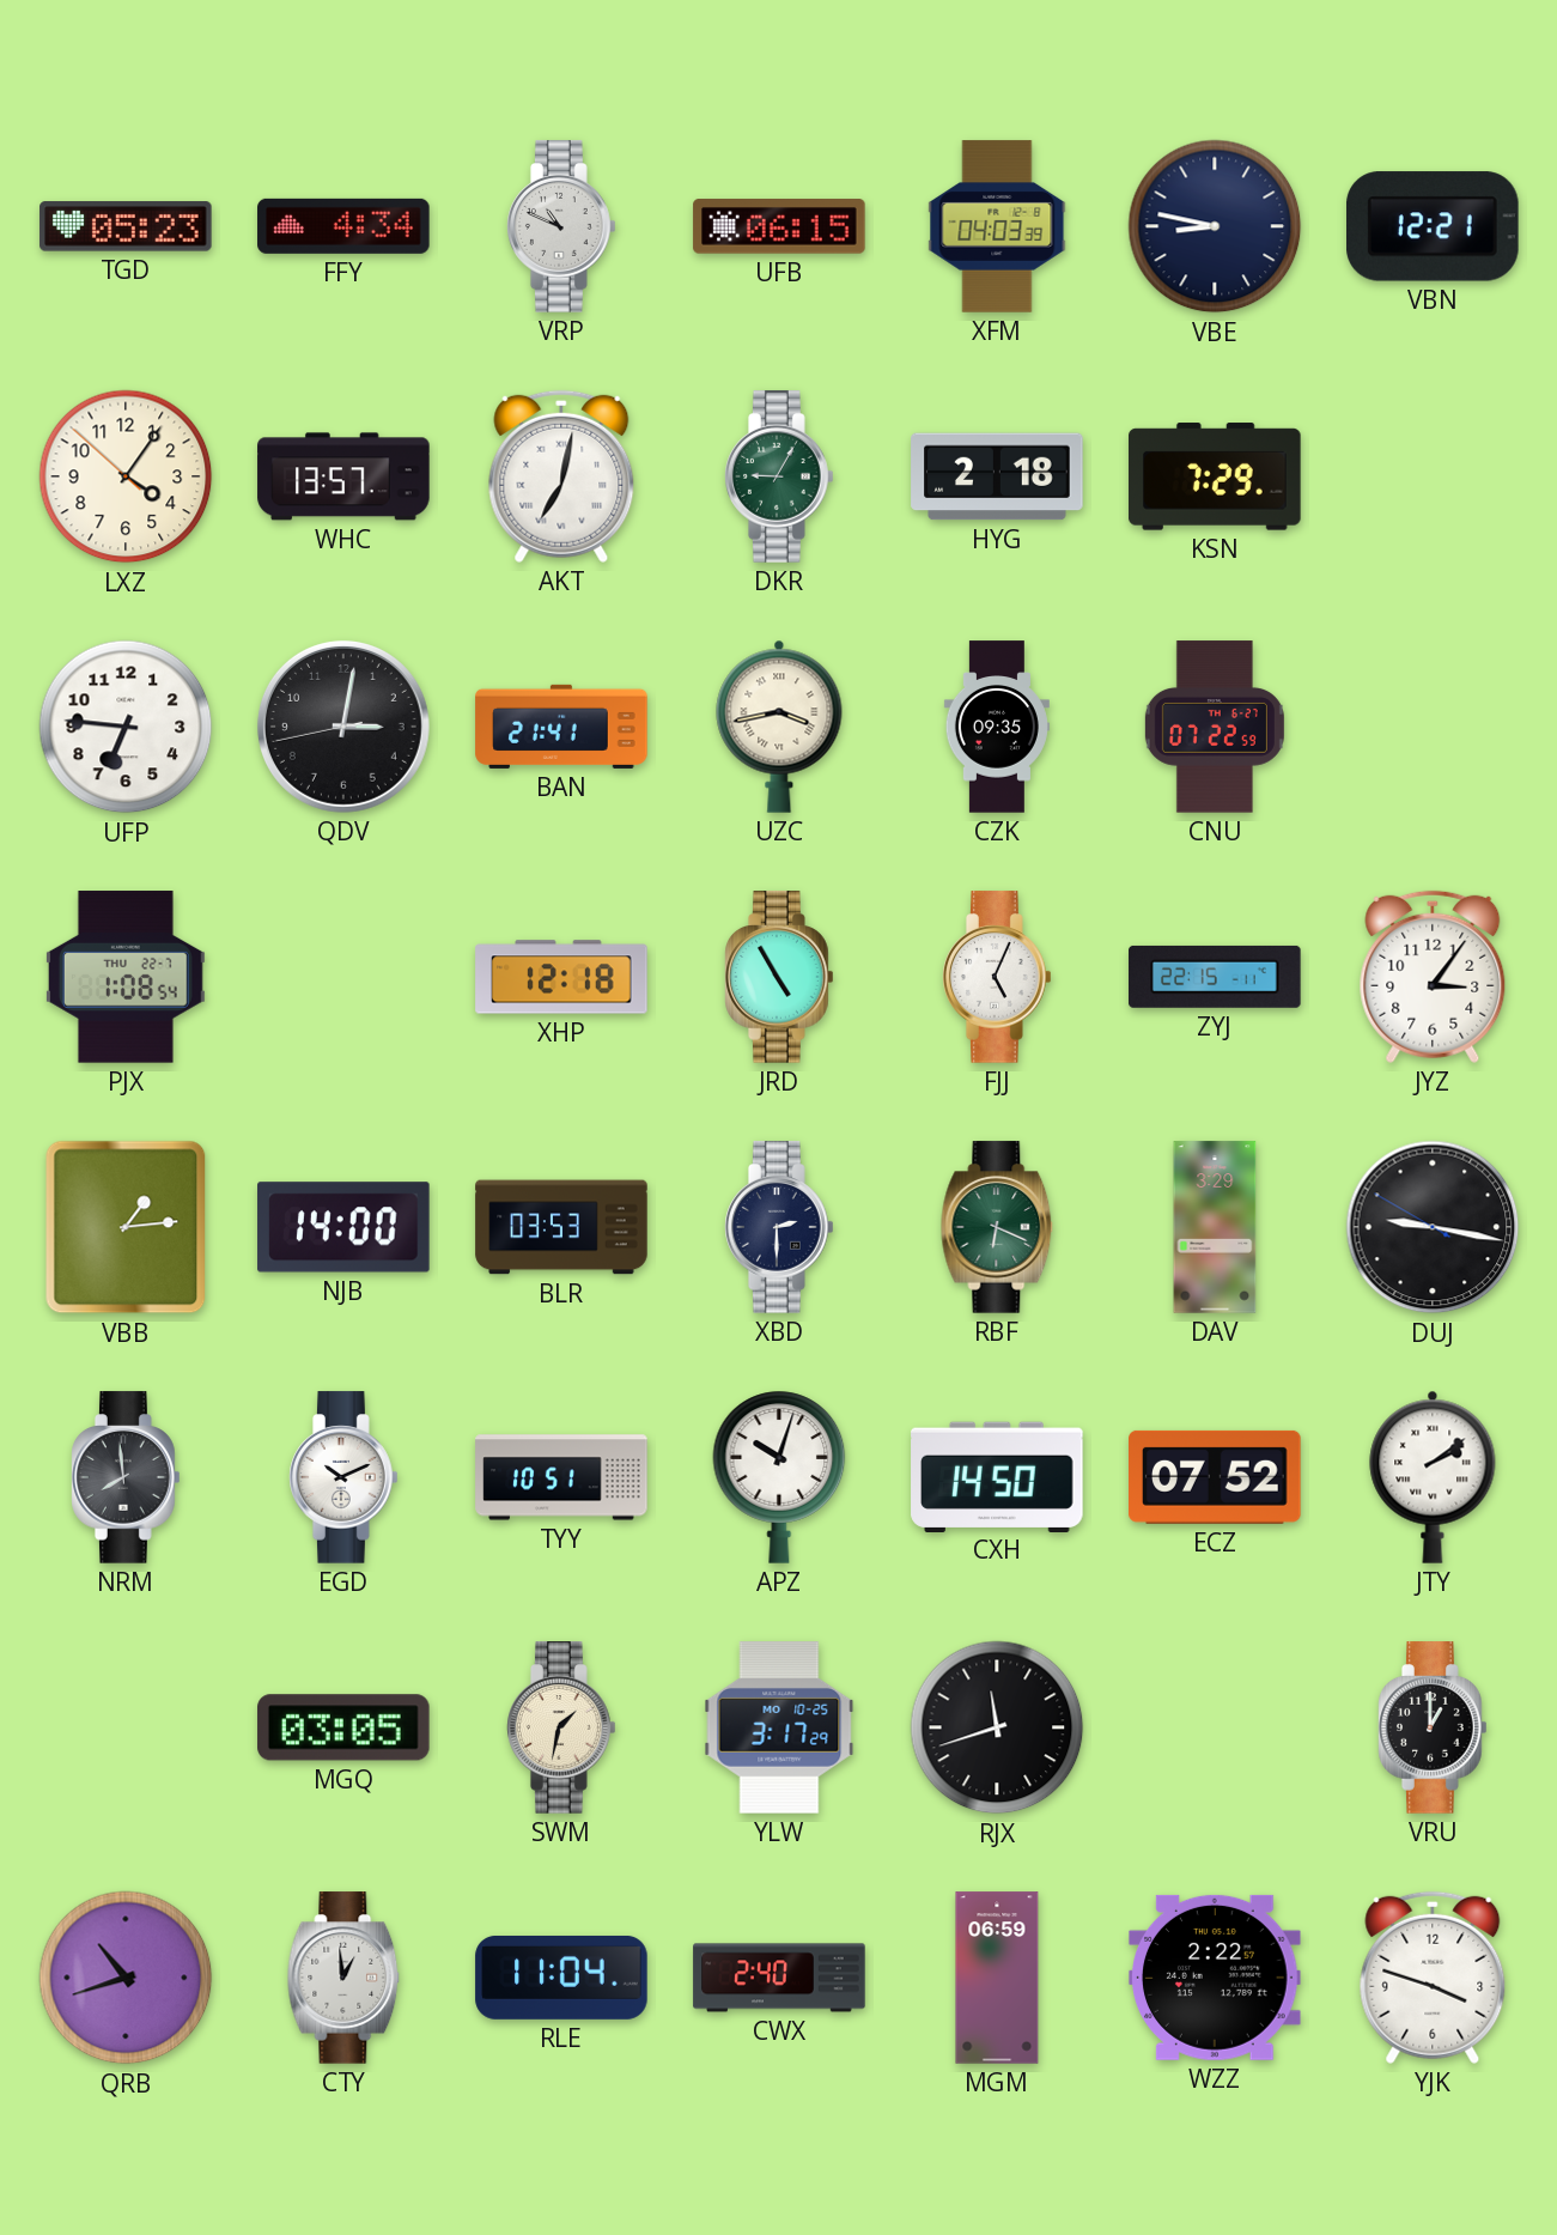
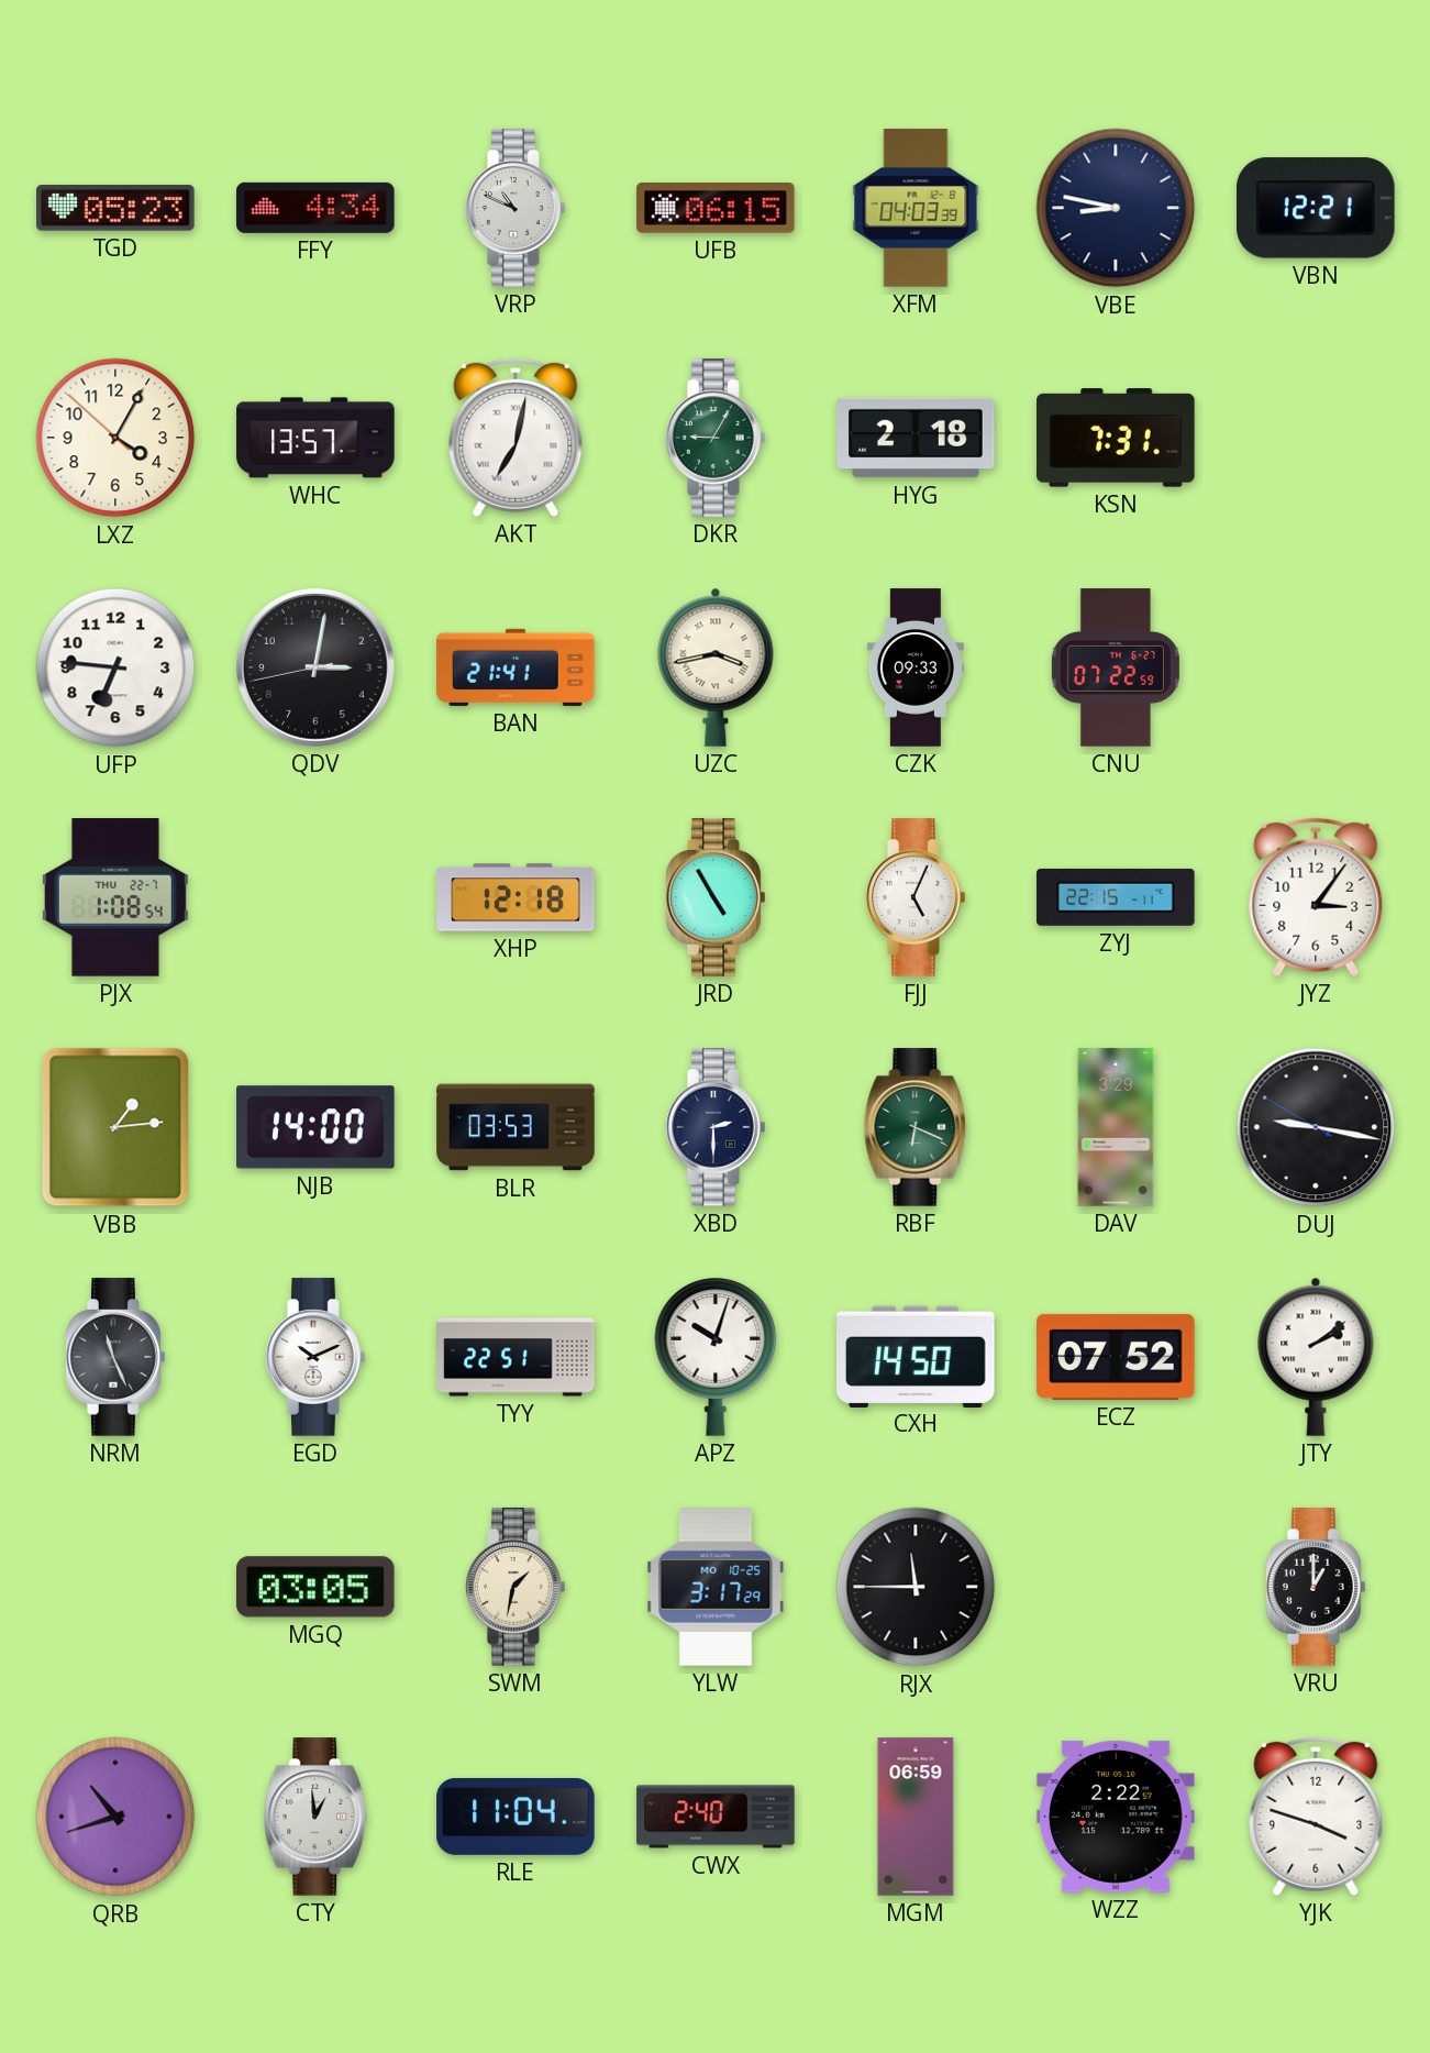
LXZ: 4:05 -> 4:04
KSN: 7:29 -> 7:31
CZK: 09:35 -> 09:33
NRM: 7:59 -> 11:26
TYY: 10:51 -> 22:51
RJX: 11:42 -> 11:45
